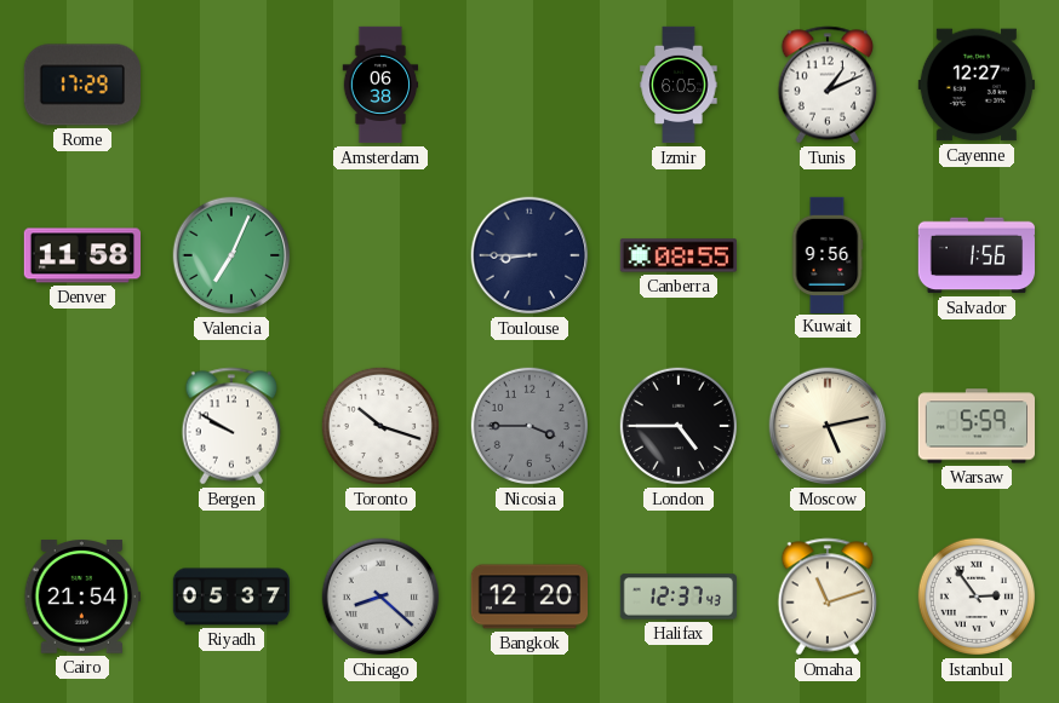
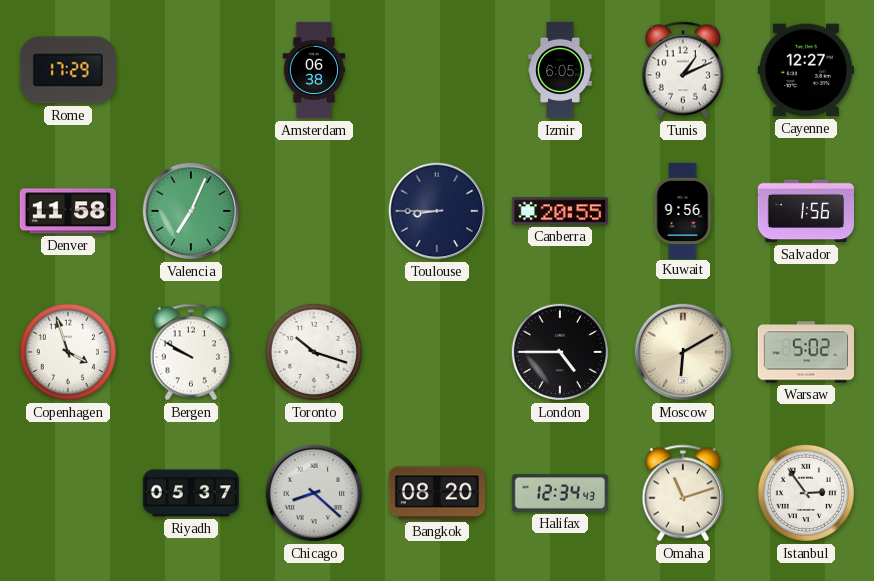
Canberra: 08:55 -> 20:55
Copenhagen: none -> 3:57
Nicosia: 3:45 -> none
Moscow: 5:13 -> 6:10
Warsaw: 5:59 -> 5:02
Cairo: 21:54 -> none
Bangkok: 12:20 -> 08:20
Halifax: 12:37 -> 12:34
